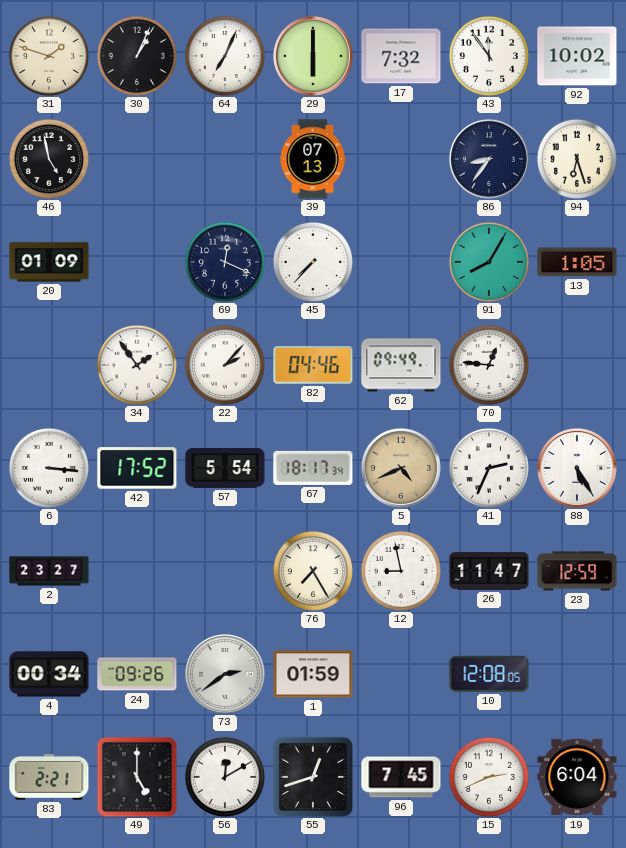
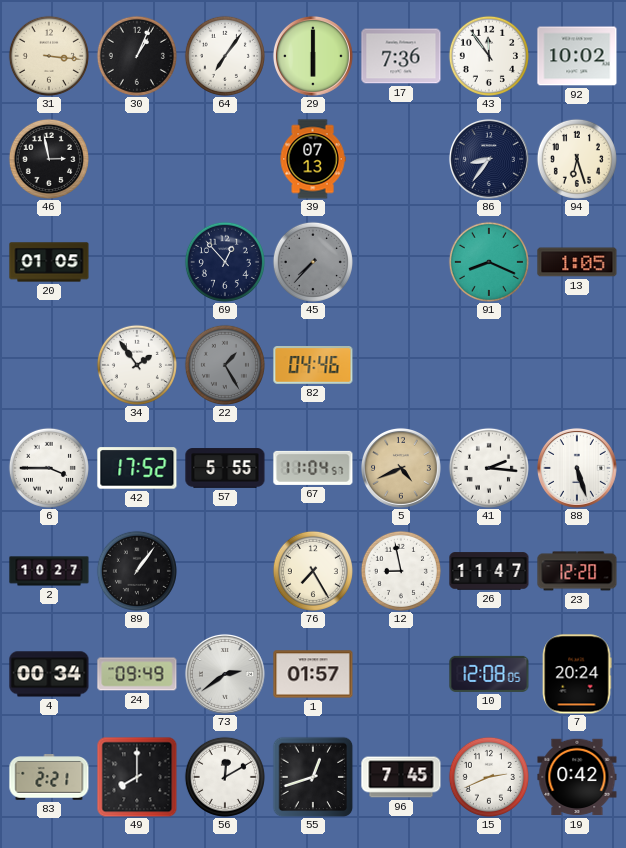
31: 1:48 -> 3:16
64: 7:04 -> 7:06
17: 7:32 -> 7:36
46: 4:58 -> 2:58
20: 01:09 -> 01:05
69: 12:19 -> 12:53
45 dial: white -> grey
91: 8:05 -> 8:19
22: 2:07 -> 1:25
22 dial: white -> grey
62: 09:49 -> none
70: 12:46 -> none
6: 3:16 -> 3:45
57: 5:54 -> 5:55
67: 18:17 -> 11:04
41: 2:34 -> 2:16
88: 5:25 -> 5:27
2: 23:27 -> 10:27
89: none -> 1:06
23: 12:59 -> 12:20
24: 09:26 -> 09:49
1: 01:59 -> 01:57
7: none -> 20:24
49: 5:00 -> 8:00
19: 6:04 -> 0:42
